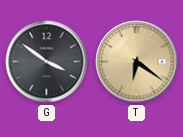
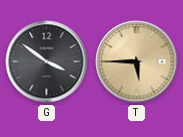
T: 6:21 -> 5:45
